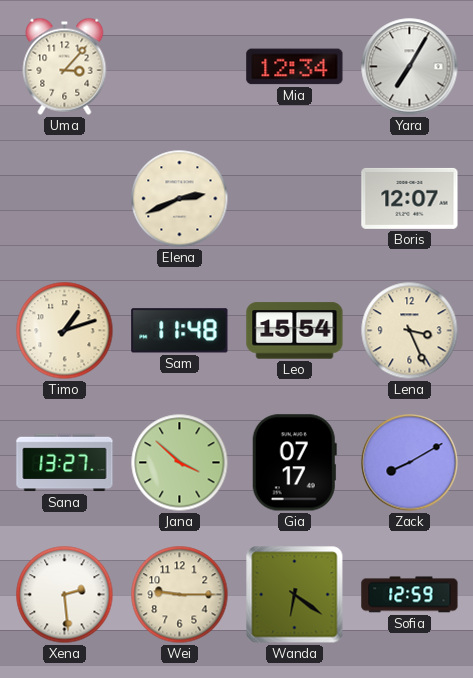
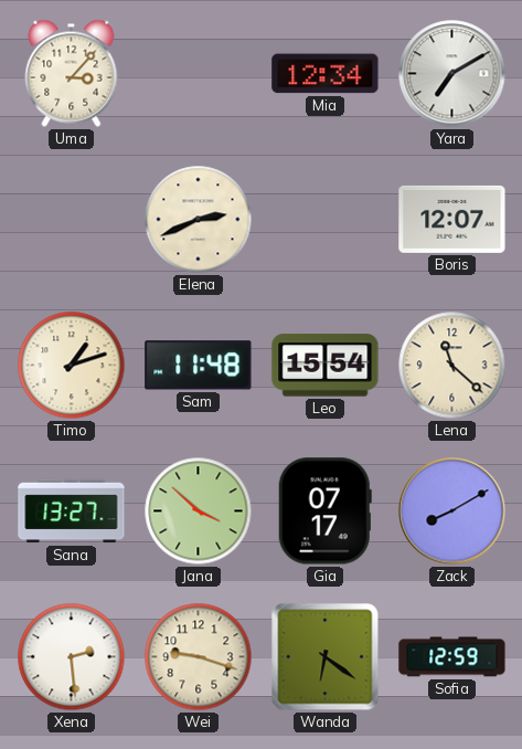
Yara: 7:05 -> 7:10
Lena: 3:26 -> 11:22
Wei: 9:15 -> 9:18
